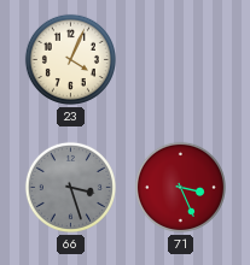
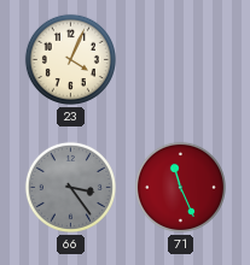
66: 3:27 -> 3:24
71: 3:26 -> 11:26
